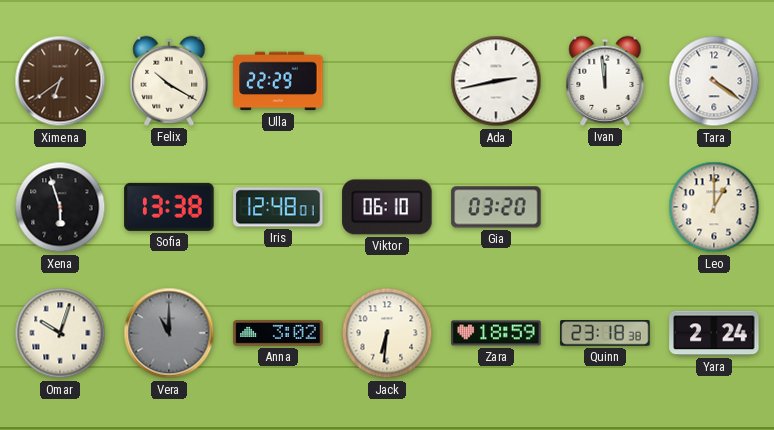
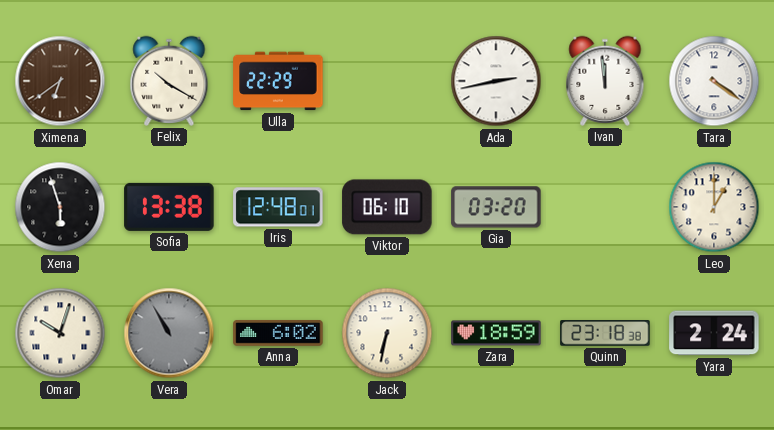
Vera: 11:00 -> 10:55
Anna: 3:02 -> 6:02
Jack: 6:31 -> 6:32
